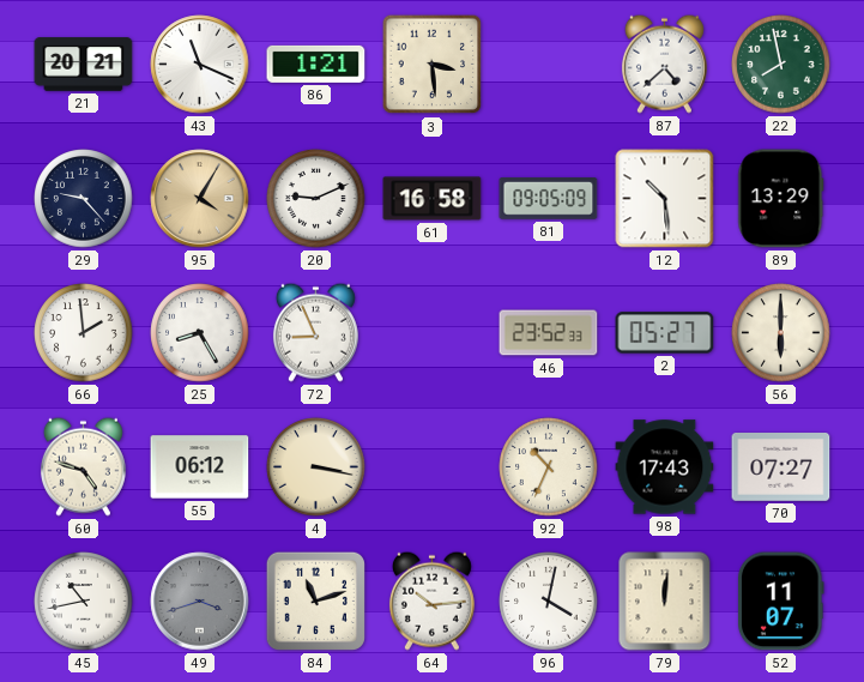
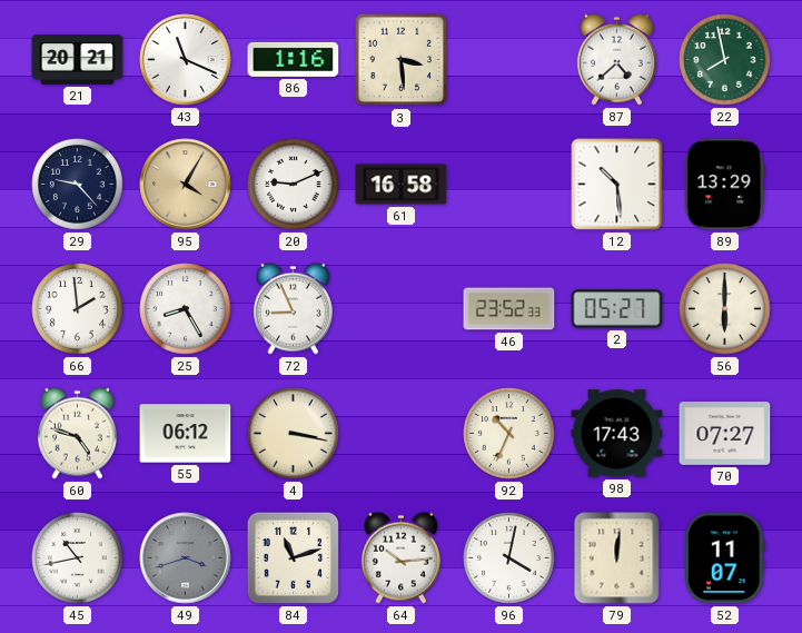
86: 1:21 -> 1:16
81: 09:05 -> none
